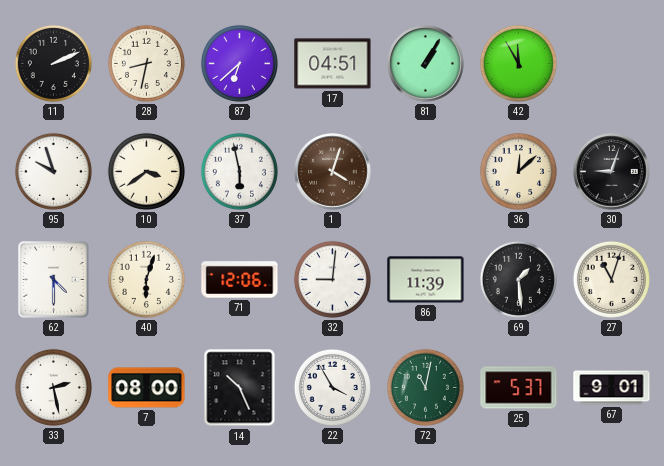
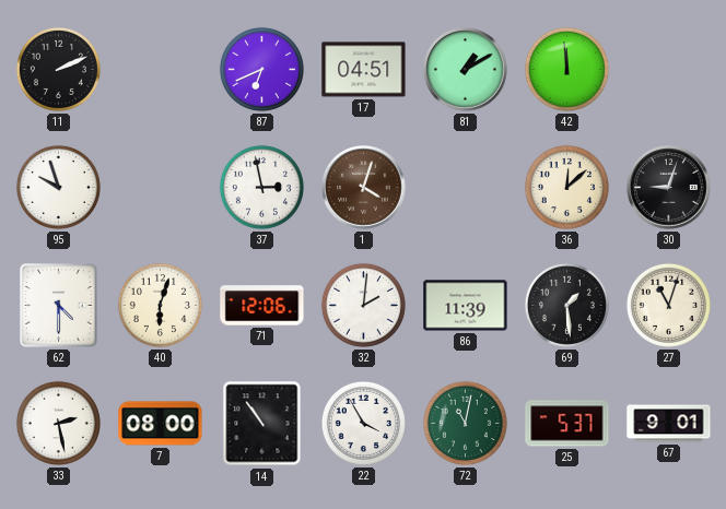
28: 8:32 -> none
87: 6:38 -> 6:41
81: 1:05 -> 1:10
42: 11:55 -> 11:59
10: 3:39 -> none
37: 5:58 -> 2:58
32: 9:01 -> 2:01
14: 10:26 -> 10:54
